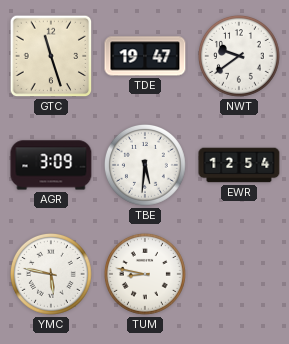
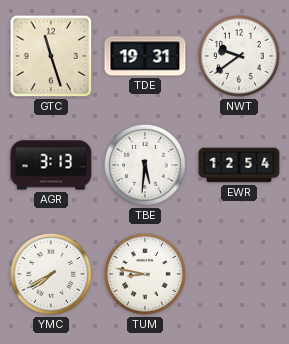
TDE: 19:47 -> 19:31
AGR: 3:09 -> 3:13
YMC: 5:47 -> 7:40
